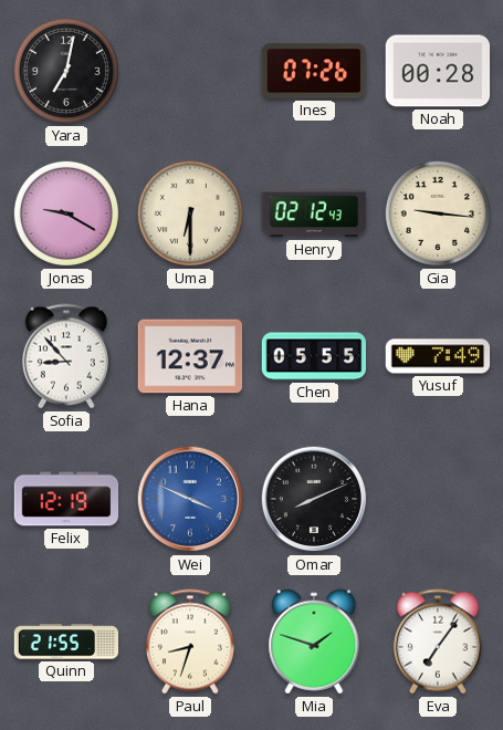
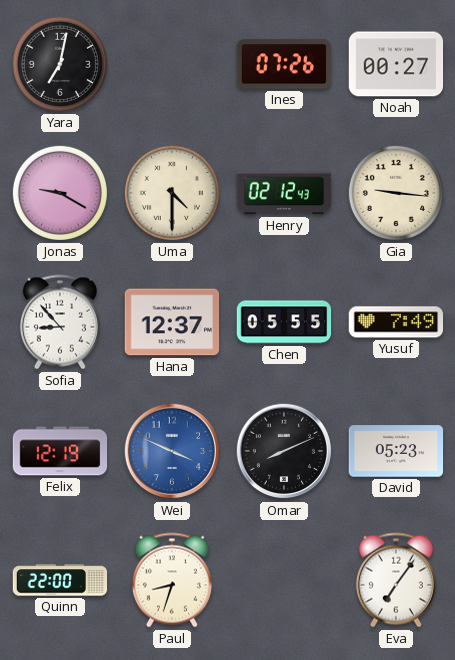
Noah: 00:28 -> 00:27
Uma: 6:30 -> 4:30
David: none -> 05:23
Quinn: 21:55 -> 22:00
Mia: 1:48 -> none
